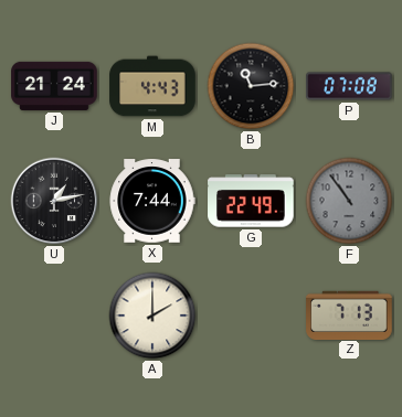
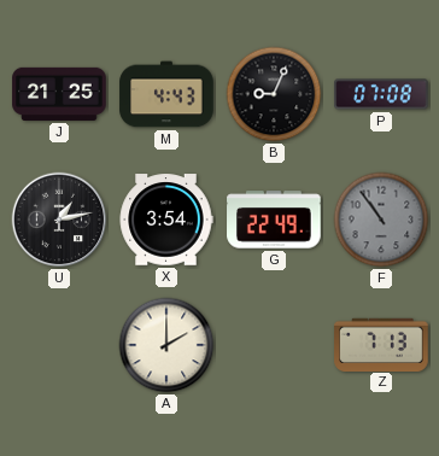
J: 21:24 -> 21:25
B: 11:14 -> 9:04
X: 7:44 -> 3:54
